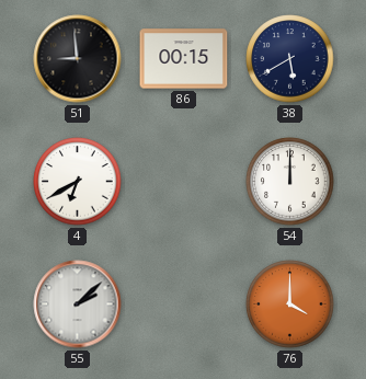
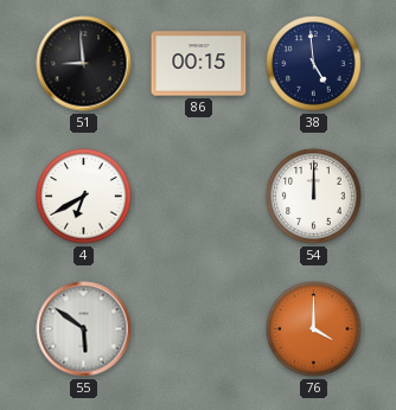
38: 5:40 -> 4:59
55: 2:08 -> 5:51
